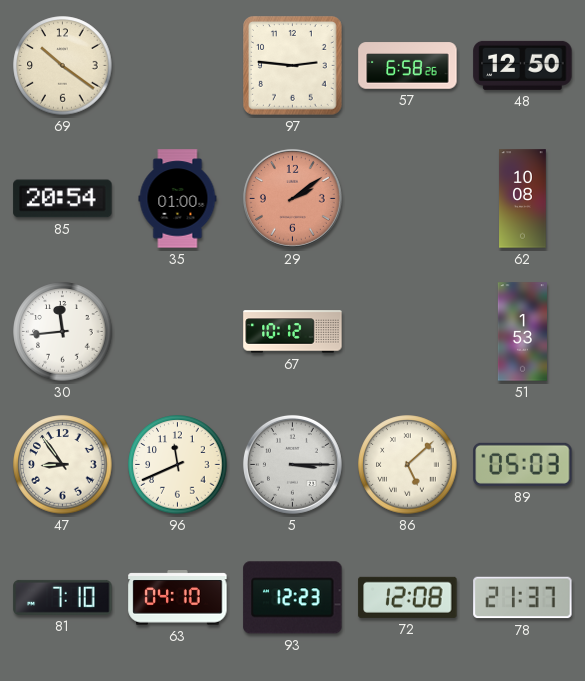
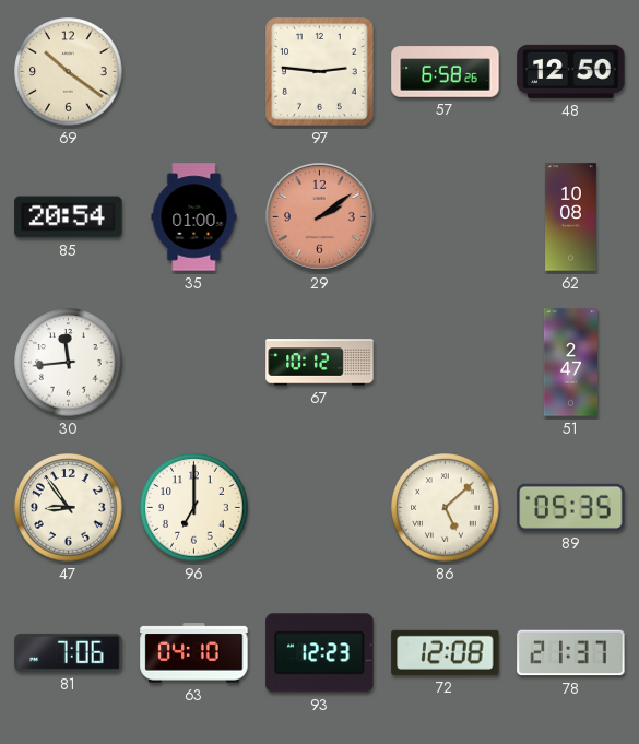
51: 1:53 -> 2:47
96: 11:41 -> 7:00
5: 3:15 -> none
89: 05:03 -> 05:35
81: 7:10 -> 7:06
